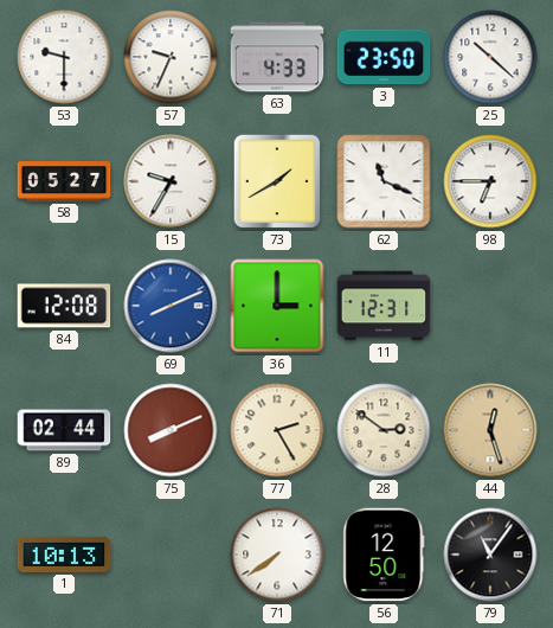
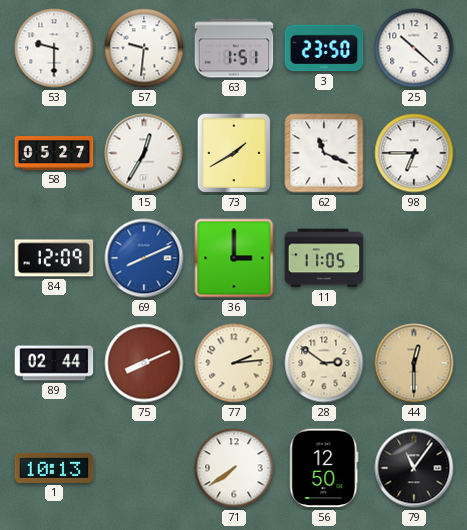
57: 9:34 -> 9:31
63: 4:33 -> 1:51
15: 9:35 -> 12:35
84: 12:08 -> 12:09
11: 12:31 -> 11:05
77: 2:25 -> 2:14
44: 12:27 -> 12:30
